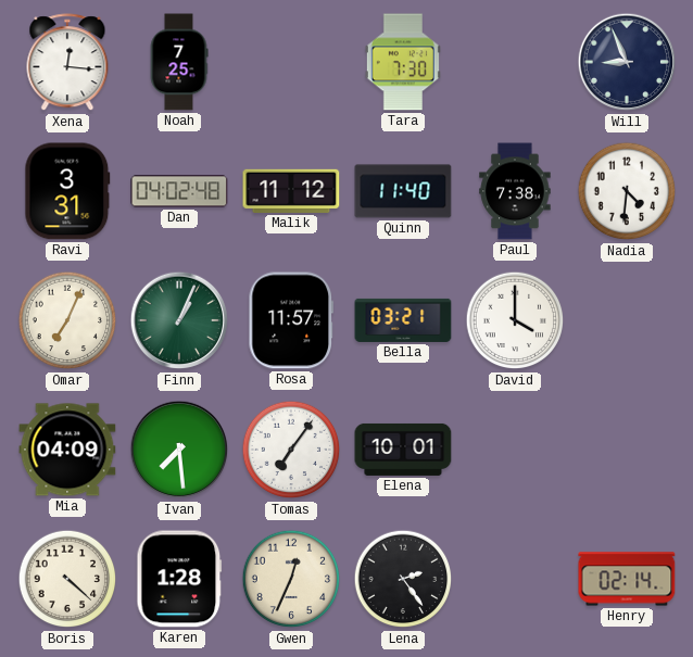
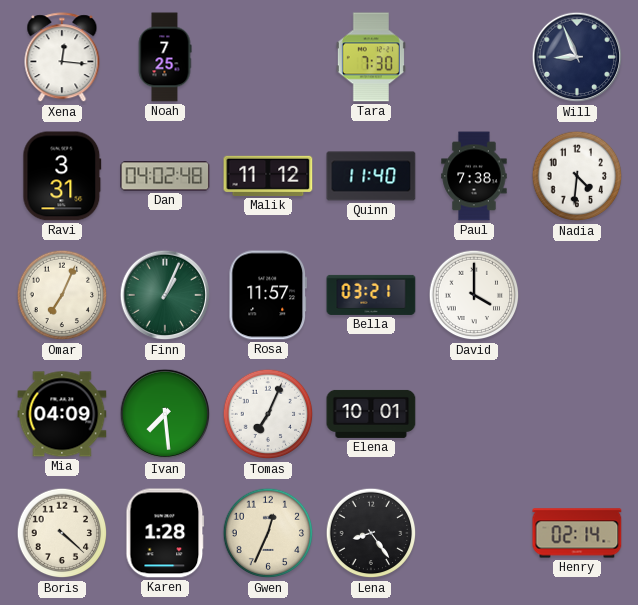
Tomas: 7:06 -> 7:04
Lena: 2:24 -> 8:24
